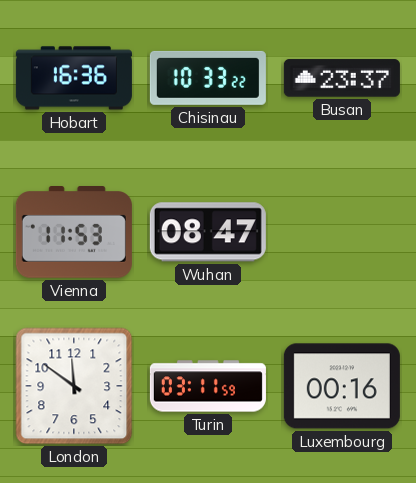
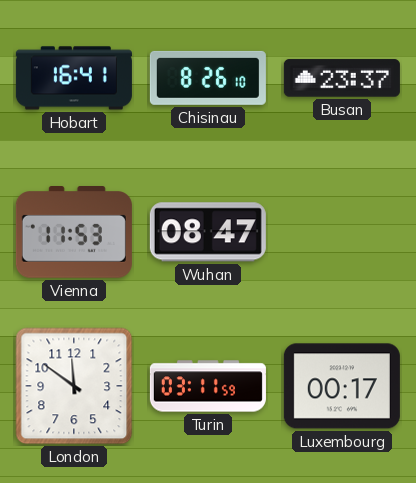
Hobart: 16:36 -> 16:41
Chisinau: 10:33 -> 8:26
Luxembourg: 00:16 -> 00:17
